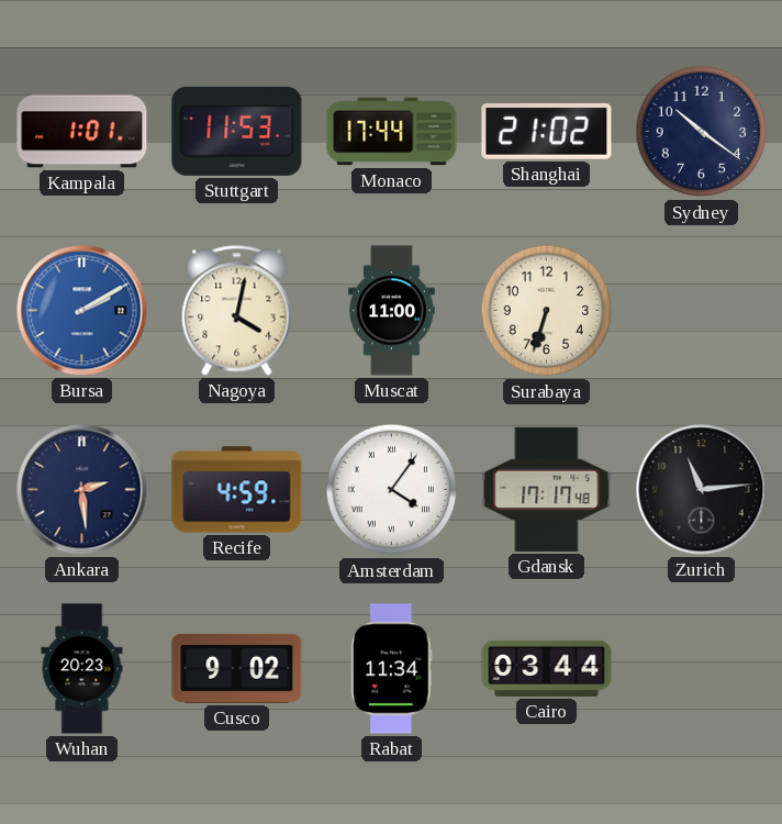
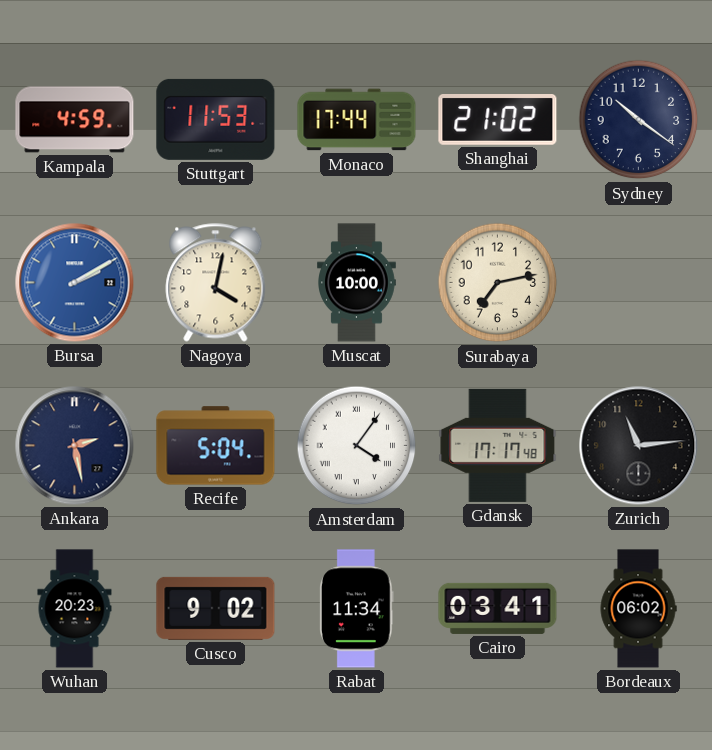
Kampala: 1:01 -> 4:59
Muscat: 11:00 -> 10:00
Surabaya: 6:33 -> 7:13
Ankara: 2:29 -> 2:28
Recife: 4:59 -> 5:04
Cairo: 03:44 -> 03:41
Bordeaux: none -> 06:02
